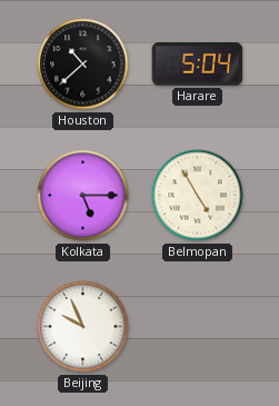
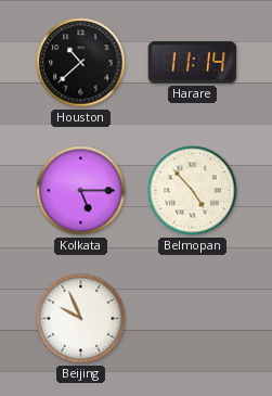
Harare: 5:04 -> 11:14
Belmopan: 4:55 -> 4:53
